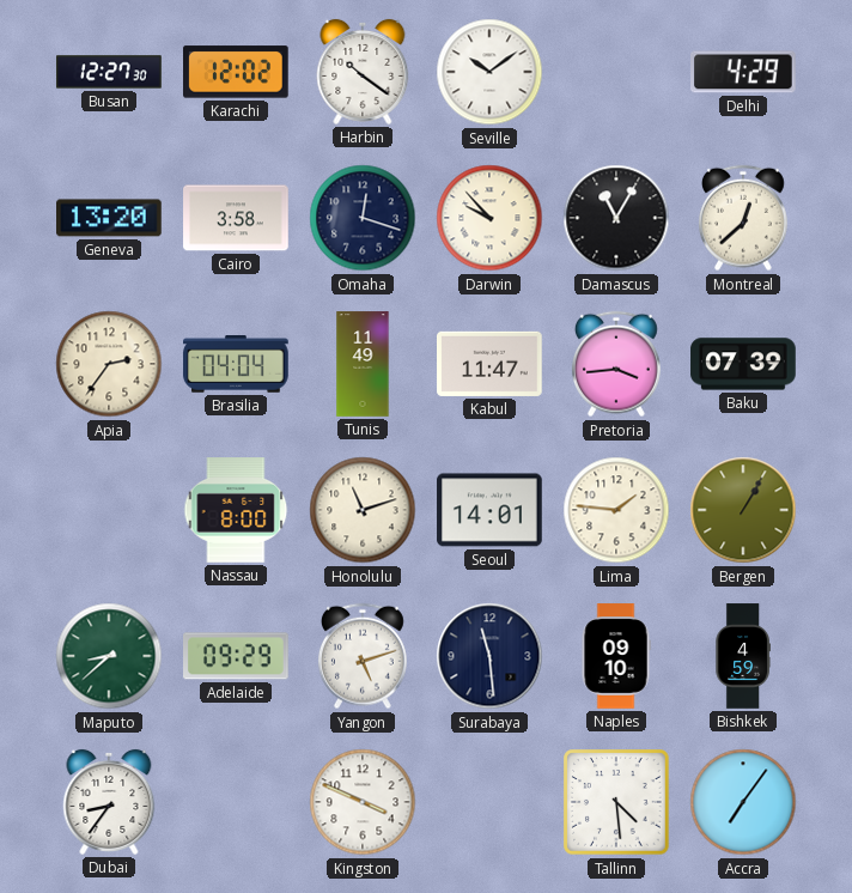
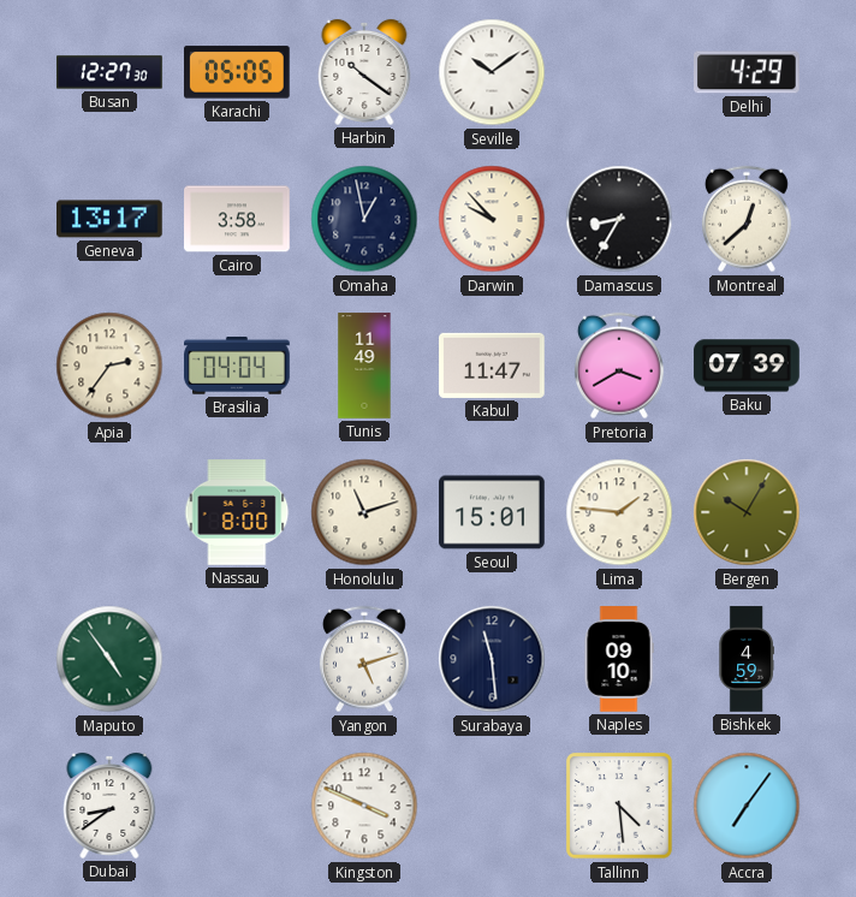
Karachi: 12:02 -> 05:05
Geneva: 13:20 -> 13:17
Omaha: 12:18 -> 12:58
Damascus: 11:05 -> 8:35
Pretoria: 3:44 -> 3:40
Seoul: 14:01 -> 15:01
Bergen: 1:05 -> 10:05
Maputo: 8:38 -> 4:54
Adelaide: 09:29 -> none
Dubai: 8:36 -> 8:39
